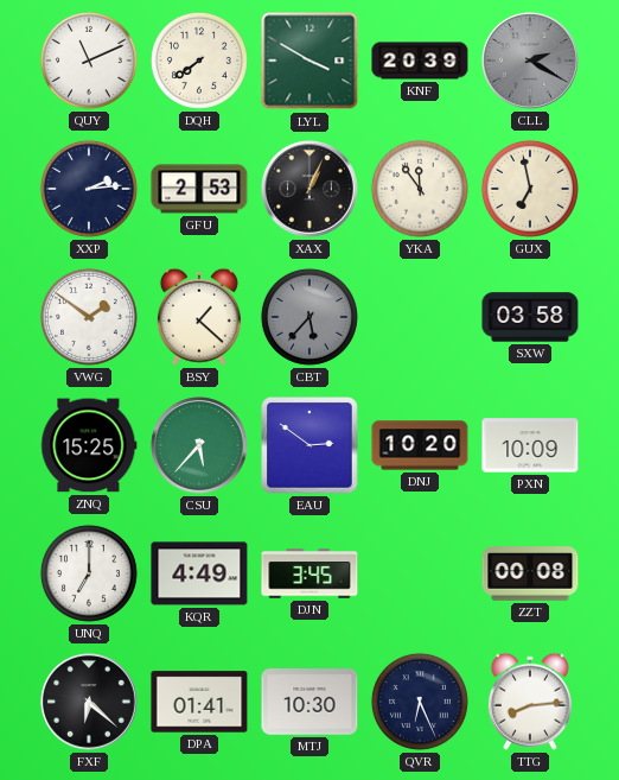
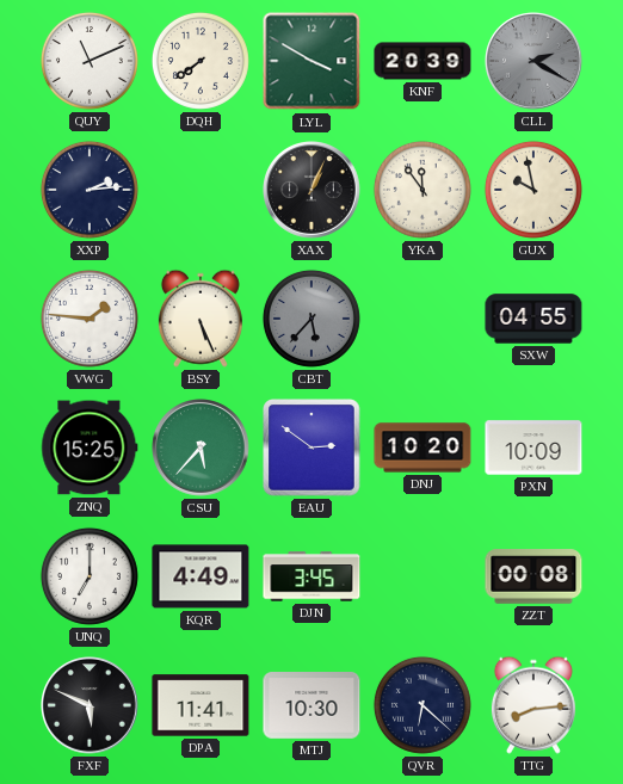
GFU: 2:53 -> none
GUX: 6:58 -> 9:58
VWG: 1:51 -> 1:46
BSY: 1:22 -> 5:26
SXW: 03:58 -> 04:55
FXF: 6:22 -> 5:49
DPA: 01:41 -> 11:41
QVR: 6:26 -> 6:22
